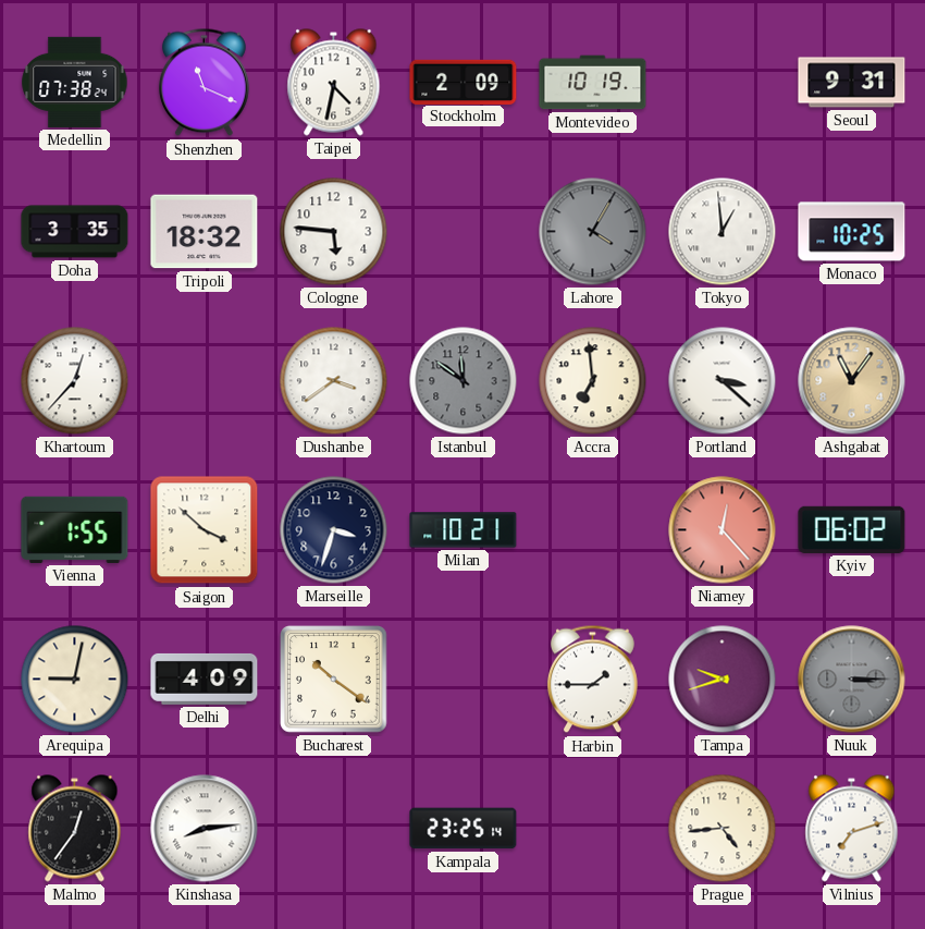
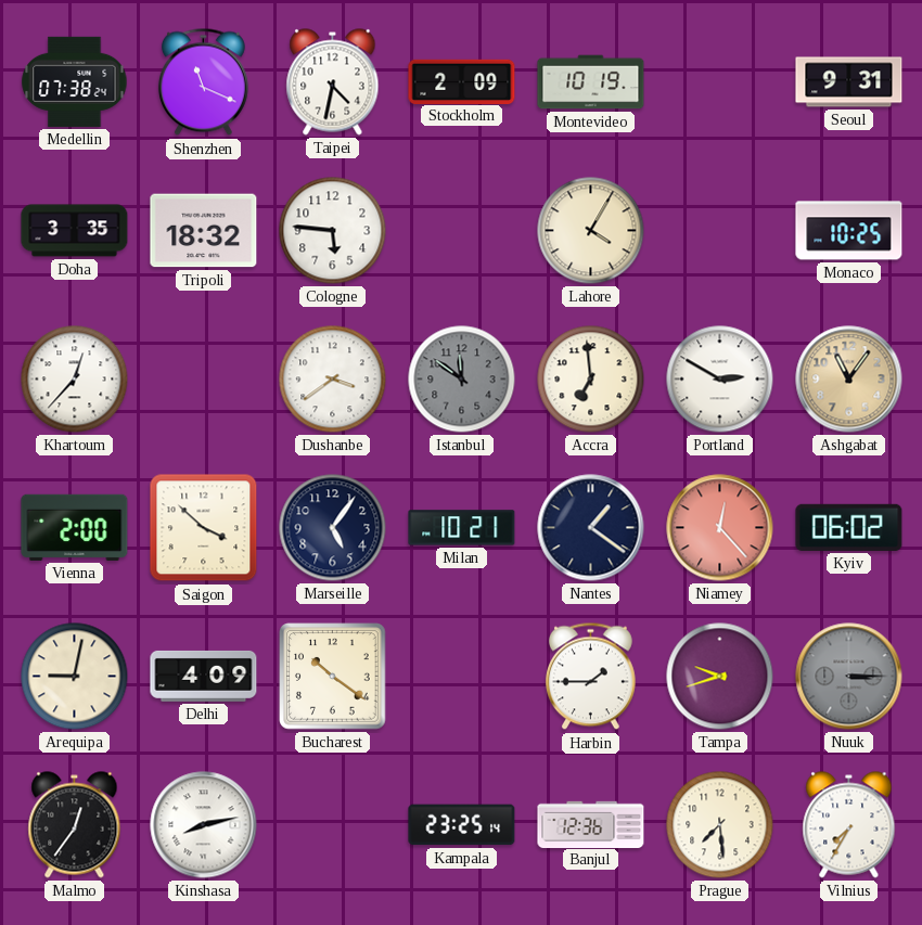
Lahore dial: grey -> cream
Tokyo: 12:59 -> none
Portland: 3:22 -> 2:50
Vienna: 1:55 -> 2:00
Marseille: 3:33 -> 5:06
Nantes: none -> 1:21
Kinshasa: 8:14 -> 8:13
Banjul: none -> 12:36
Prague: 4:44 -> 7:29
Vilnius: 7:12 -> 7:35
